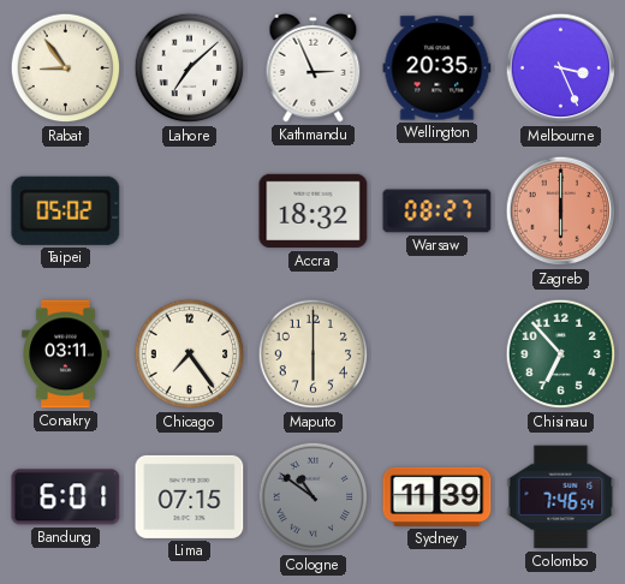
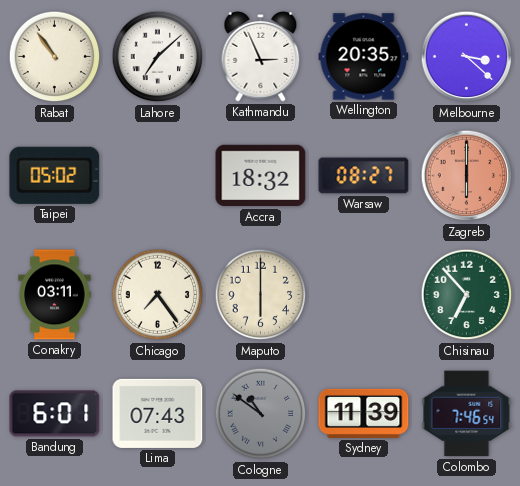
Rabat: 8:54 -> 10:54
Melbourne: 3:26 -> 3:22
Lima: 07:15 -> 07:43
